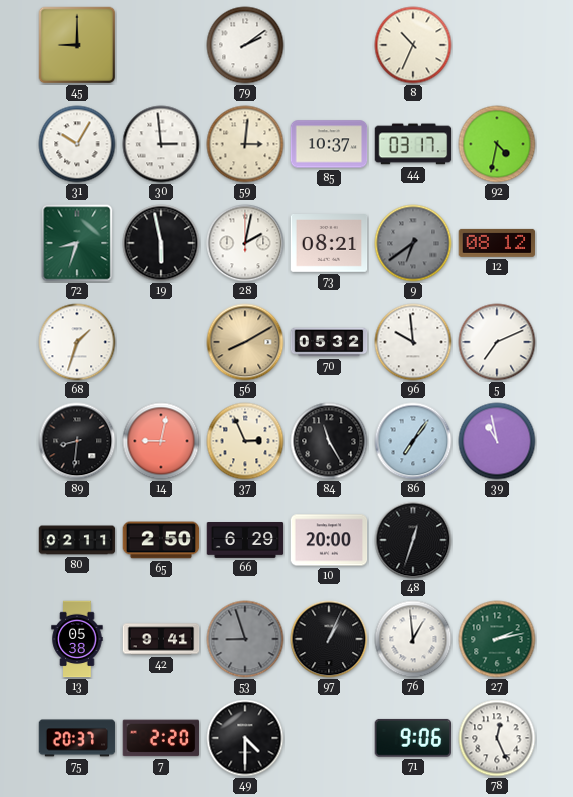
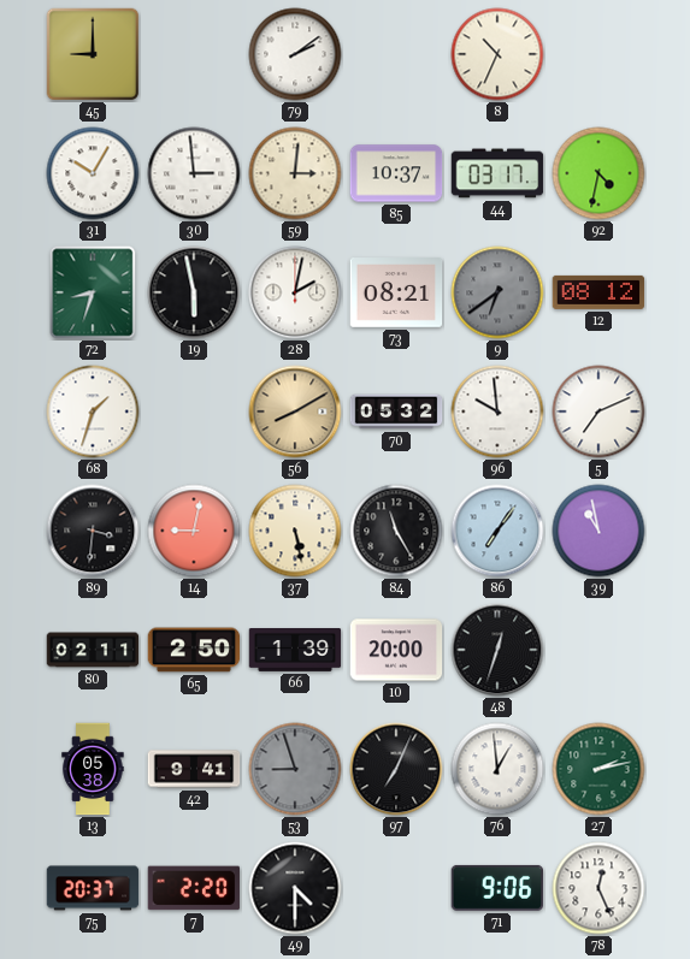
89: 8:31 -> 3:31
37: 2:56 -> 5:28
66: 6:29 -> 1:39
97: 1:04 -> 7:04
